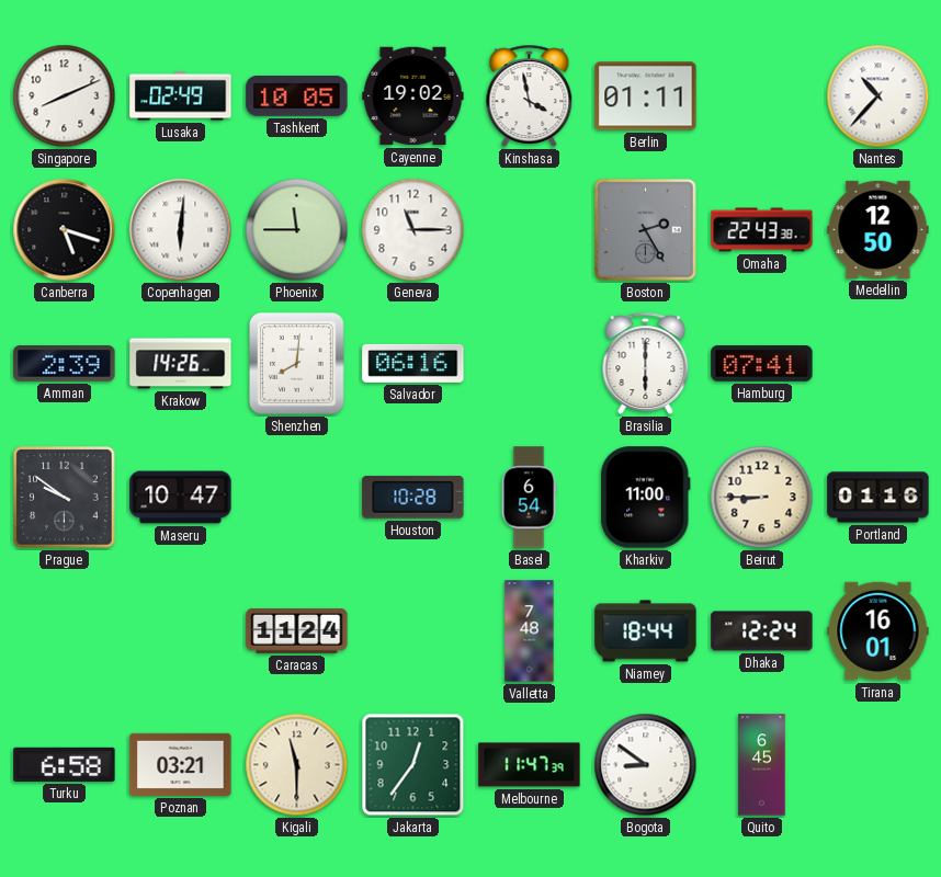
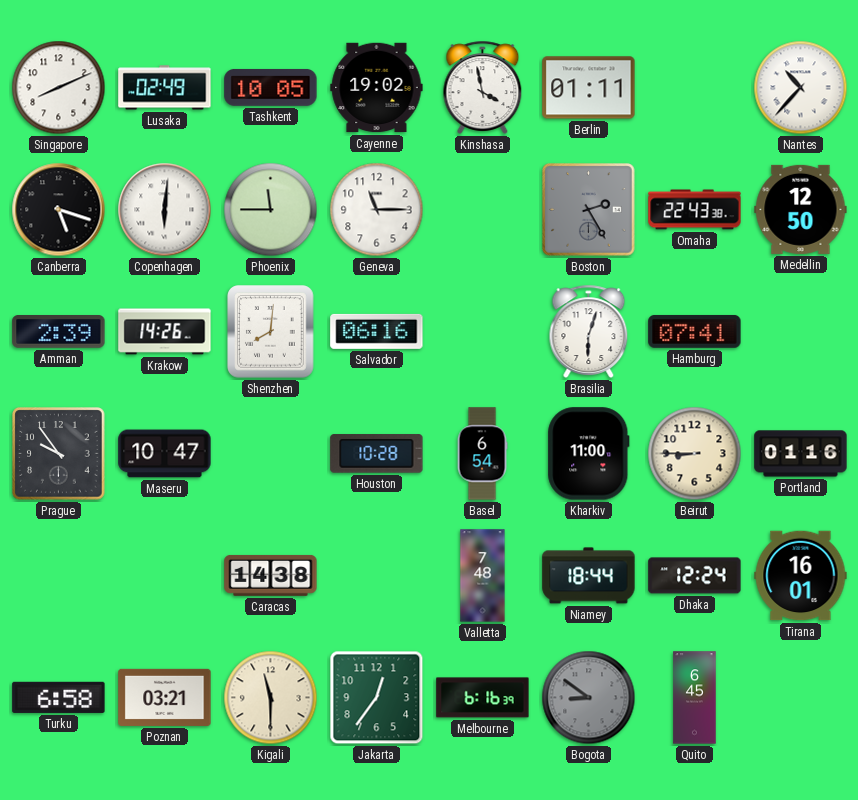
Brasilia: 6:00 -> 6:03
Prague: 9:51 -> 9:54
Caracas: 11:24 -> 14:38
Melbourne: 11:47 -> 6:16
Bogota dial: white -> grey
